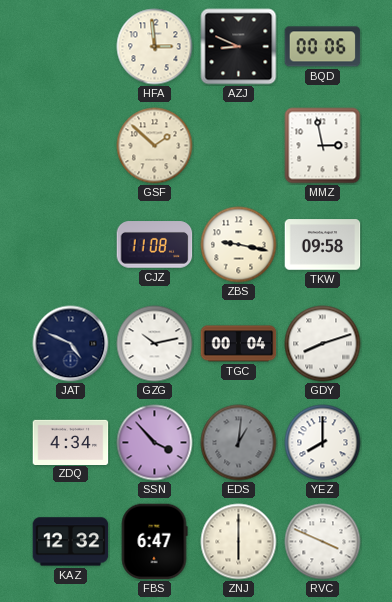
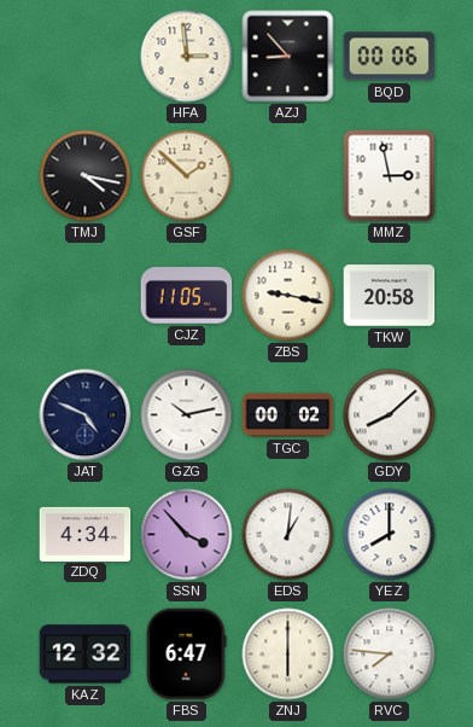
AZJ: 8:49 -> 8:53
TMJ: none -> 4:17
CJZ: 11:08 -> 11:05
TKW: 09:58 -> 20:58
TGC: 00:04 -> 00:02
GDY: 8:12 -> 8:08
EDS dial: grey -> white
RVC: 3:49 -> 7:46
